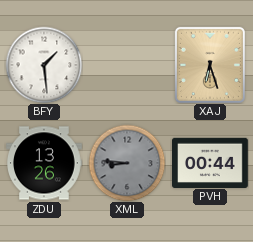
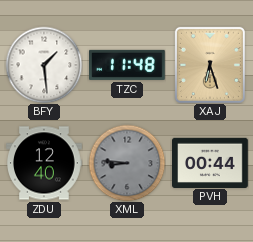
TZC: none -> 11:48
ZDU: 13:26 -> 12:40
